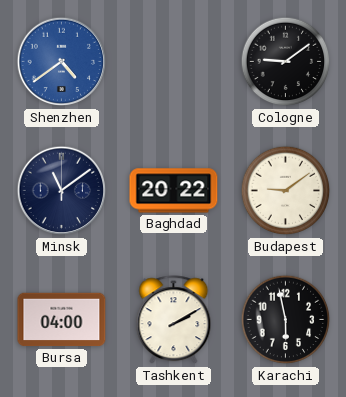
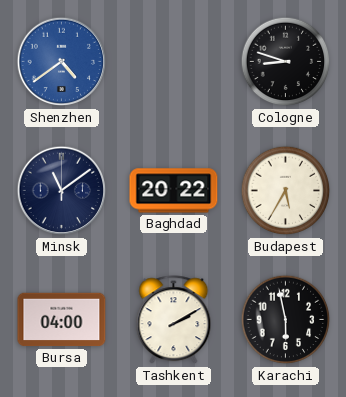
Cologne: 9:09 -> 8:48
Budapest: 9:09 -> 5:35
